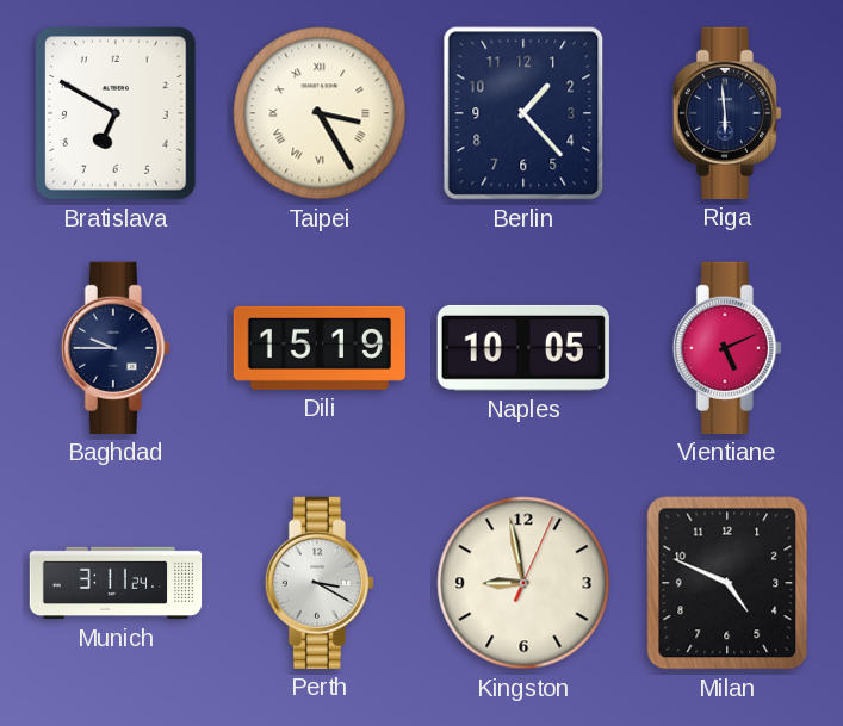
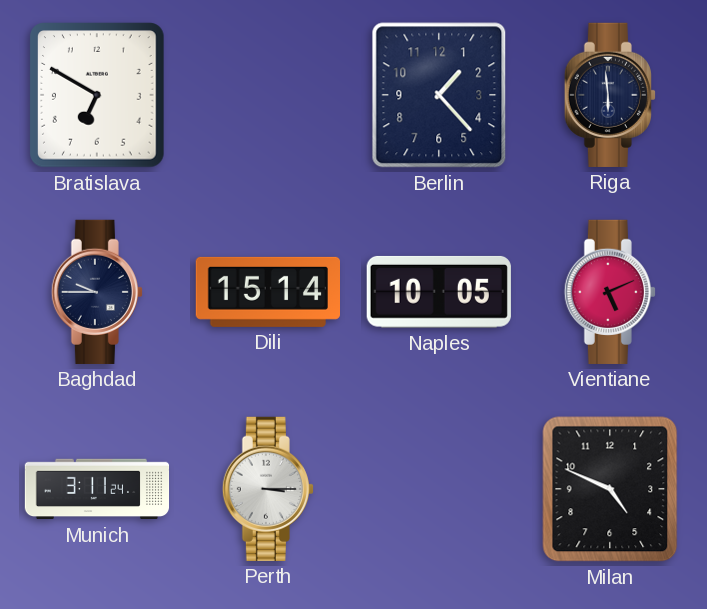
Taipei: 3:25 -> none
Dili: 15:19 -> 15:14
Perth: 3:20 -> 3:15
Kingston: 8:58 -> none
